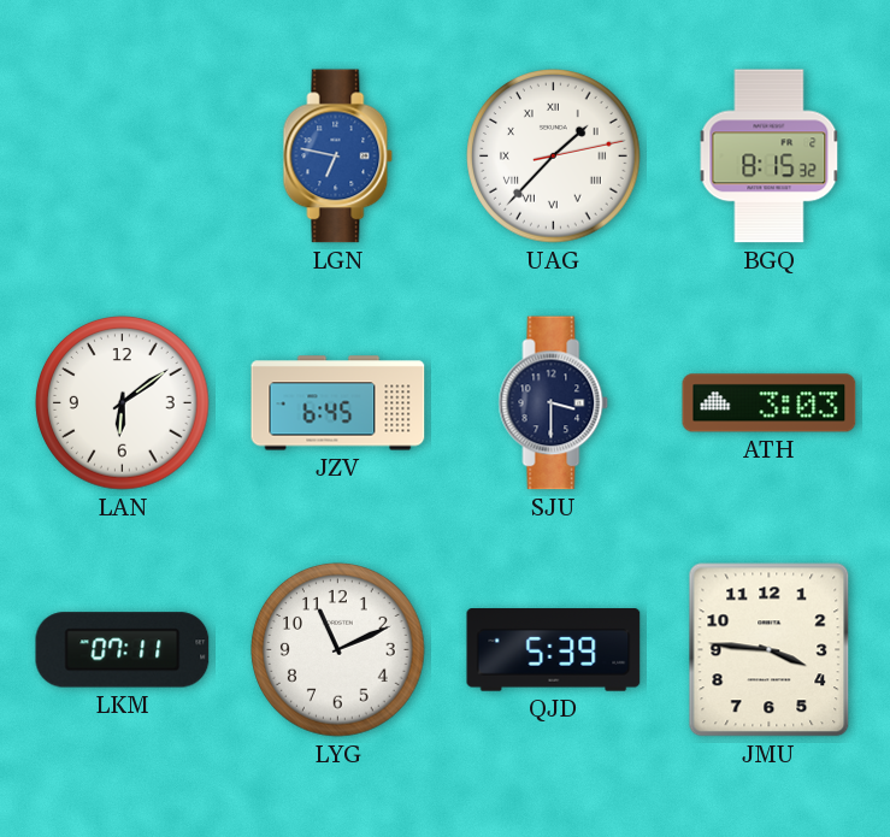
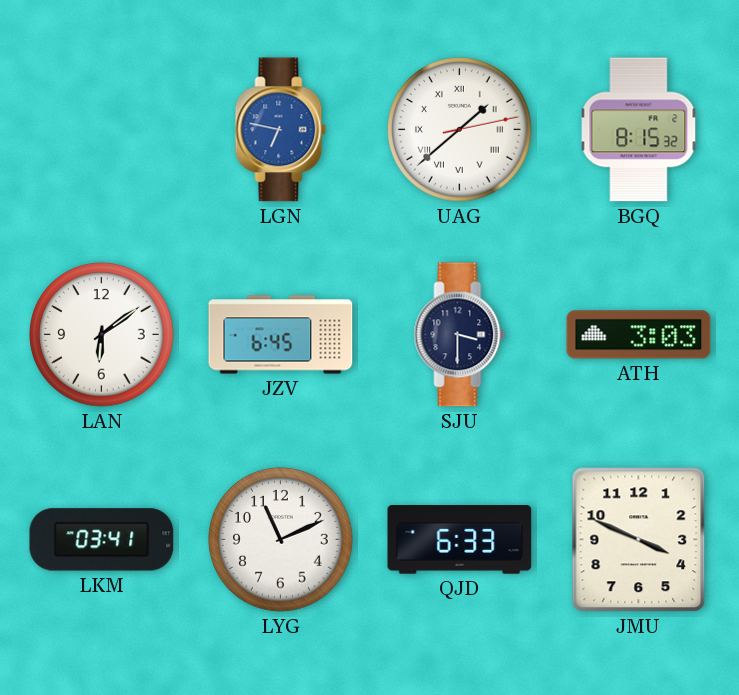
UAG: 1:37 -> 1:38
LKM: 07:11 -> 03:41
QJD: 5:39 -> 6:33
JMU: 3:46 -> 3:49
